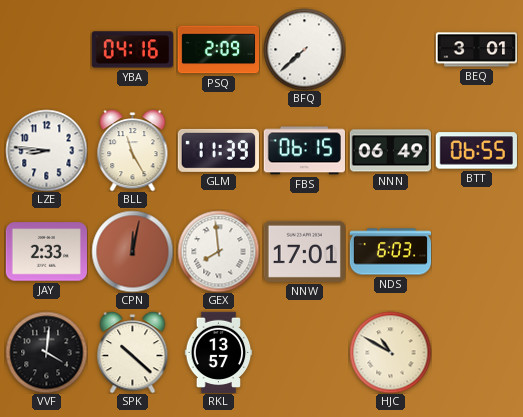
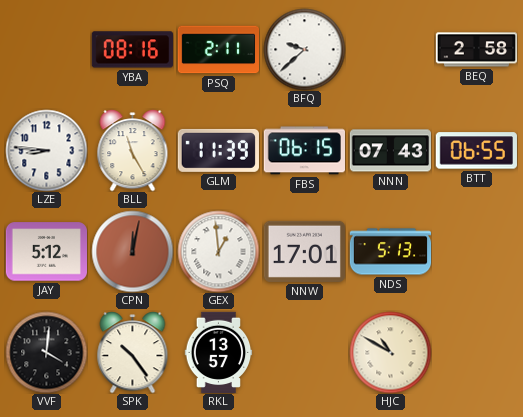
YBA: 04:16 -> 08:16
PSQ: 2:09 -> 2:11
BFQ: 7:38 -> 9:38
BEQ: 3:01 -> 2:58
NNN: 06:49 -> 07:43
JAY: 2:33 -> 5:12
GEX: 7:59 -> 12:59
NDS: 6:03 -> 5:13
SPK: 10:22 -> 10:24
